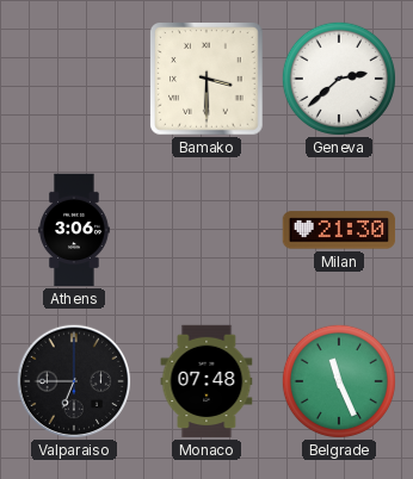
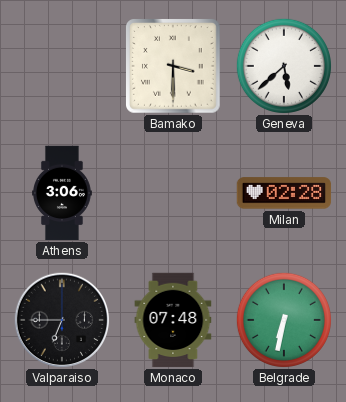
Geneva: 2:38 -> 5:38
Milan: 21:30 -> 02:28
Belgrade: 11:26 -> 6:32
